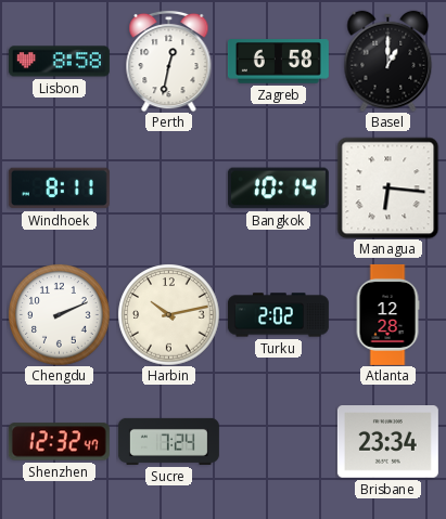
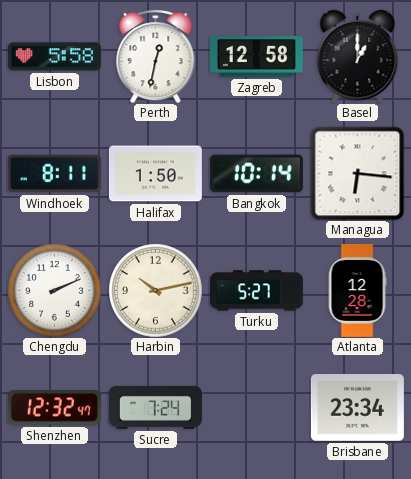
Lisbon: 8:58 -> 5:58
Zagreb: 6:58 -> 12:58
Halifax: none -> 1:50
Turku: 2:02 -> 5:27
